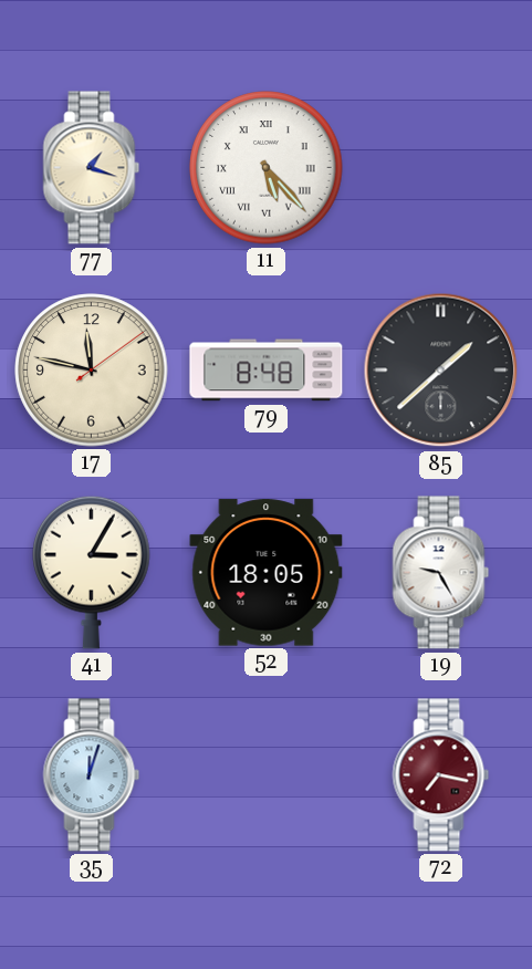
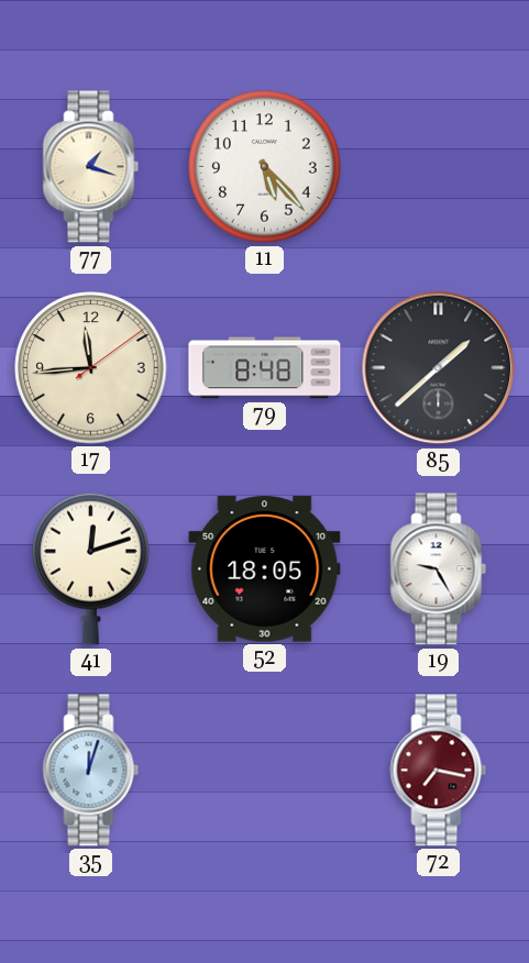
11 numerals: Roman -> Arabic
17: 11:47 -> 11:44
41: 3:05 -> 12:12
